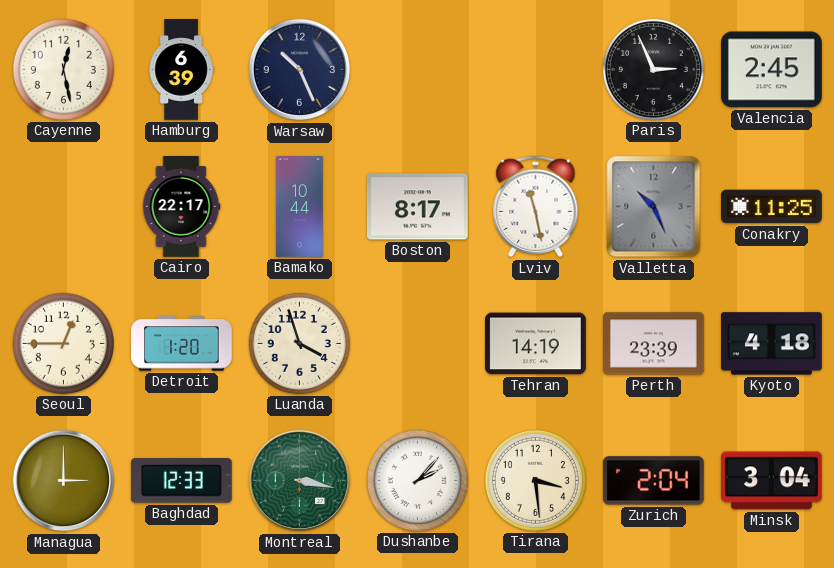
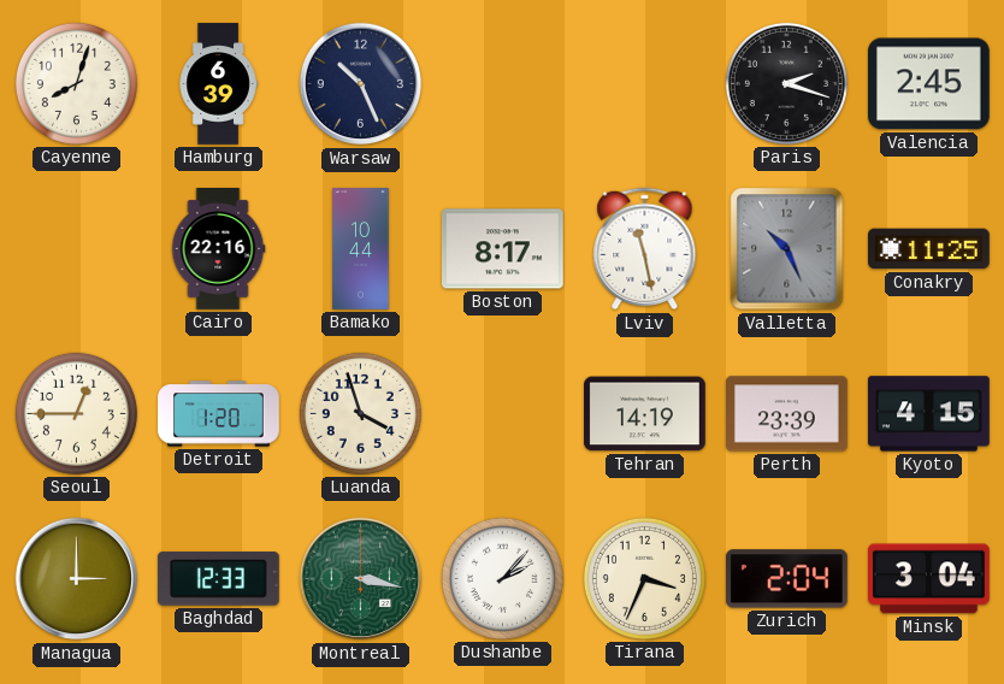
Cayenne: 12:28 -> 8:03
Paris: 2:56 -> 2:18
Cairo: 22:17 -> 22:16
Kyoto: 4:18 -> 4:15
Tirana: 3:29 -> 3:34
